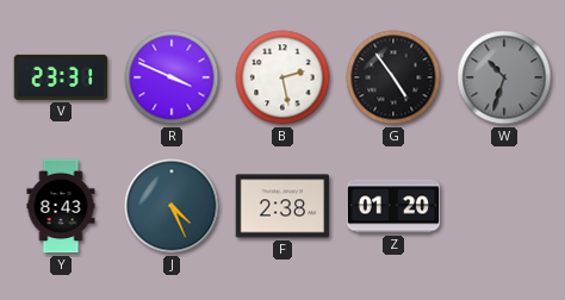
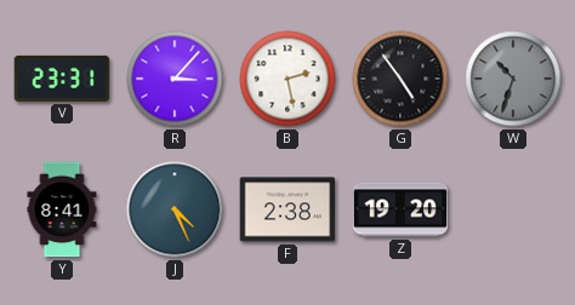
R: 3:49 -> 3:07
Y: 8:43 -> 8:41
Z: 01:20 -> 19:20
